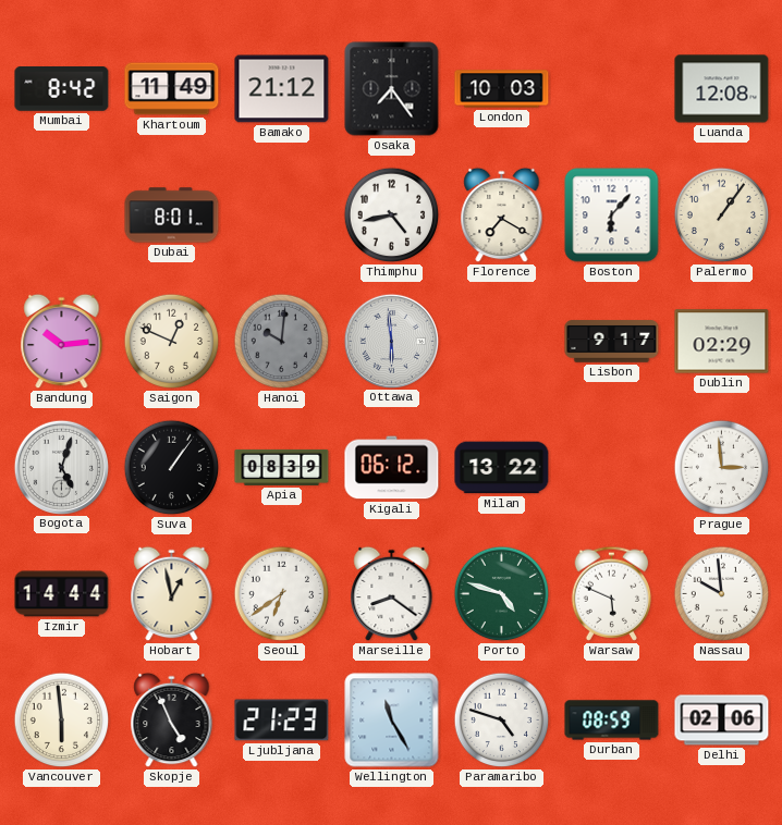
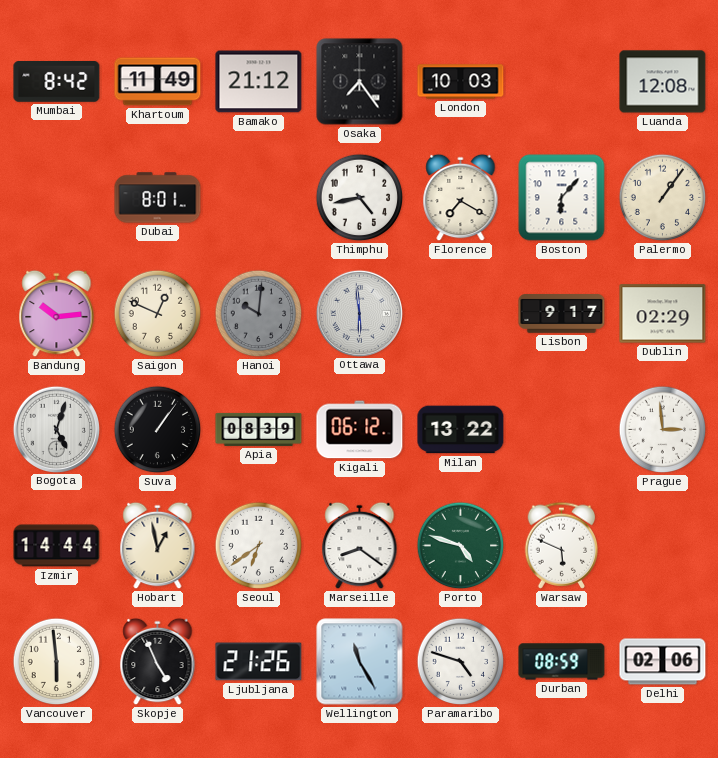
Nassau: 9:59 -> none
Ljubljana: 21:23 -> 21:26
